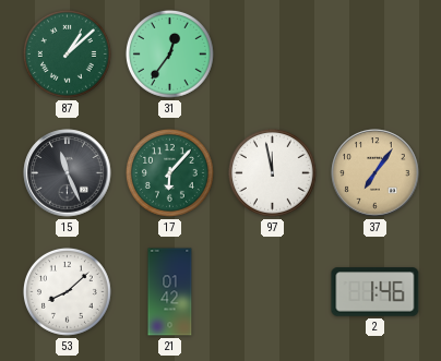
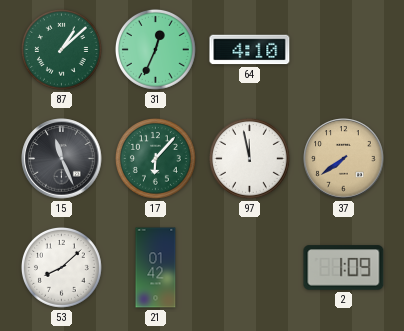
31: 12:36 -> 12:34
64: none -> 4:10
37: 7:06 -> 7:39
2: 1:46 -> 1:09
